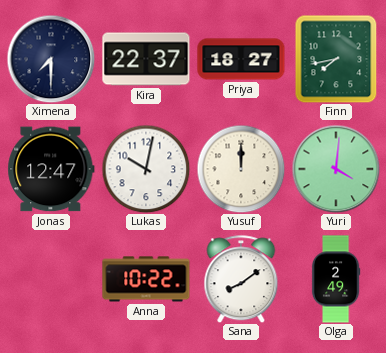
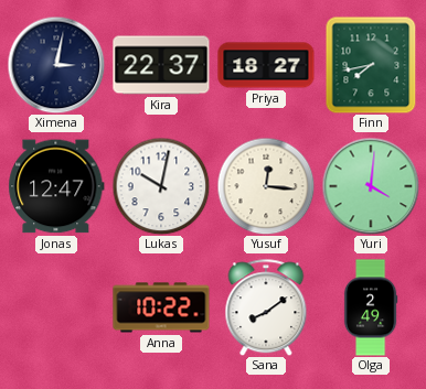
Ximena: 7:30 -> 3:02
Yusuf: 12:00 -> 12:16
